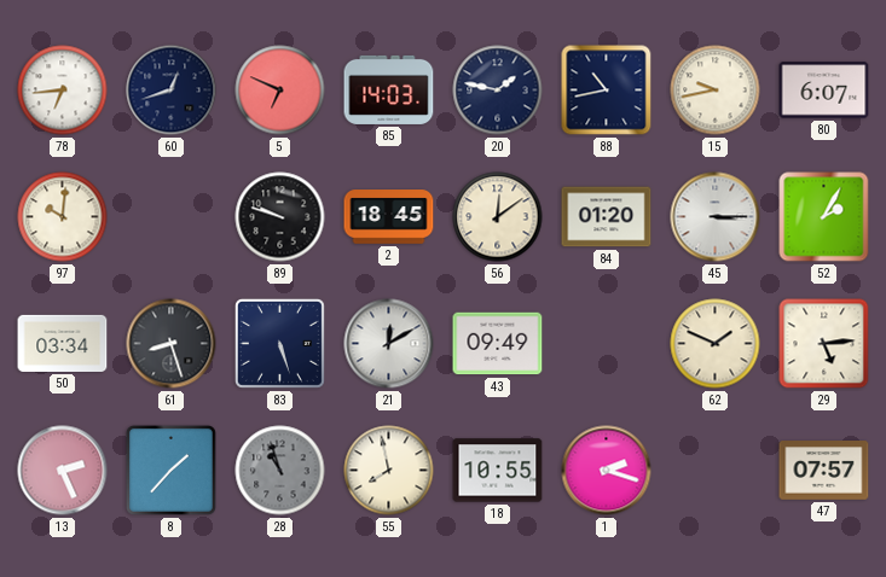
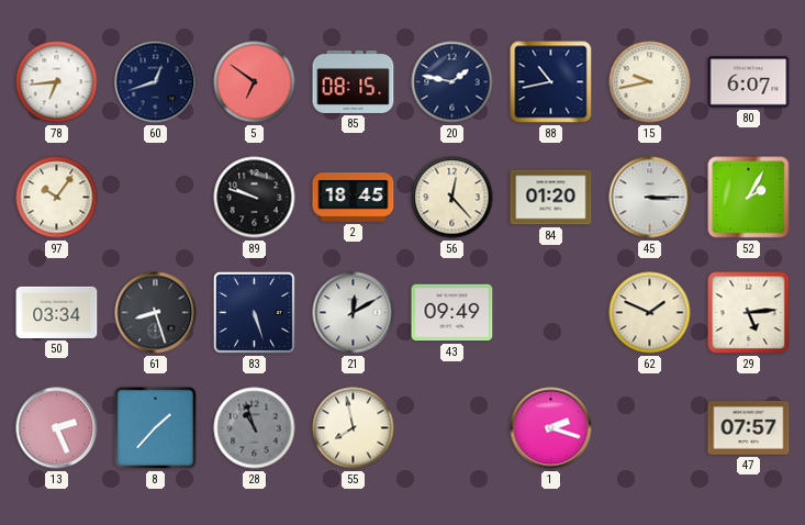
5: 6:49 -> 6:51
85: 14:03 -> 08:15
97: 10:01 -> 10:06
56: 12:09 -> 12:23
18: 10:55 -> none
